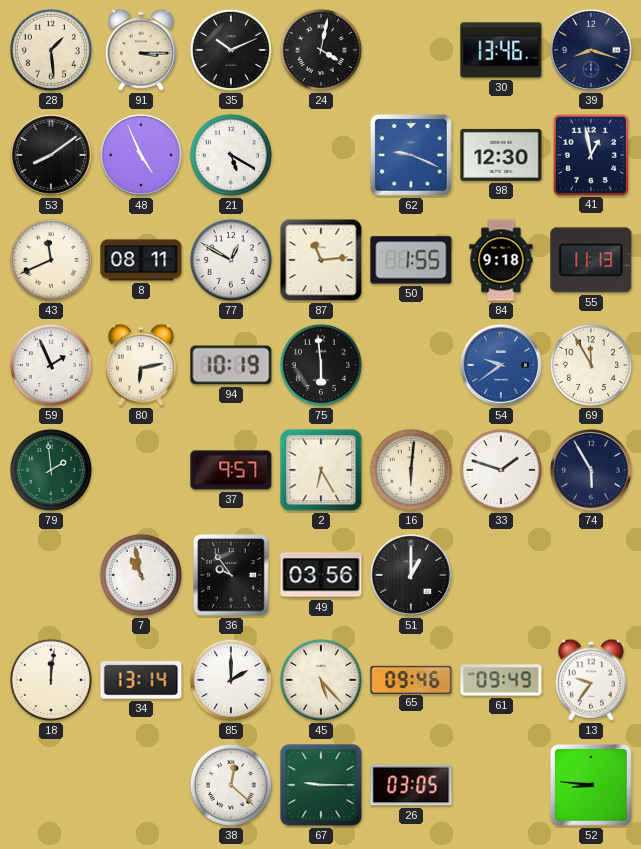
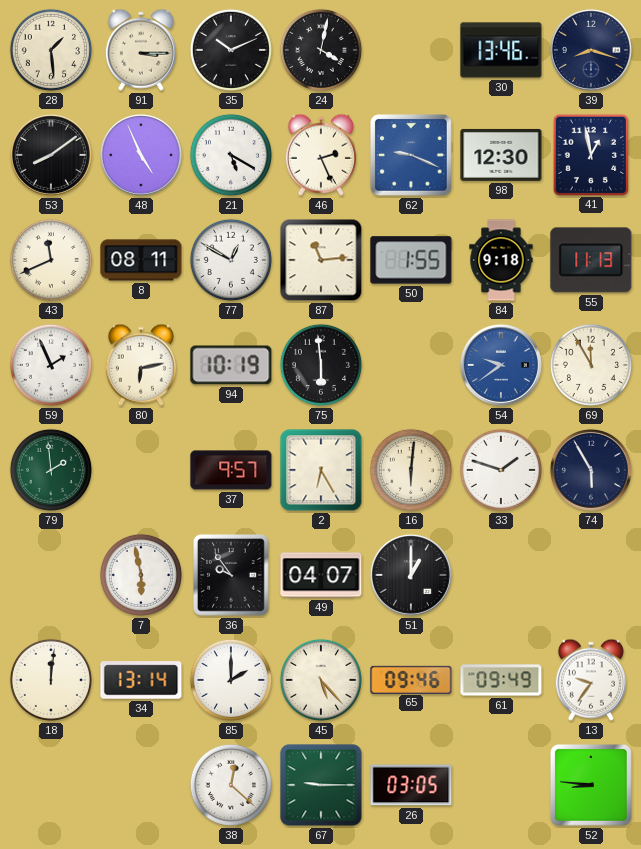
46: none -> 2:26
7: 10:58 -> 5:58
49: 03:56 -> 04:07
